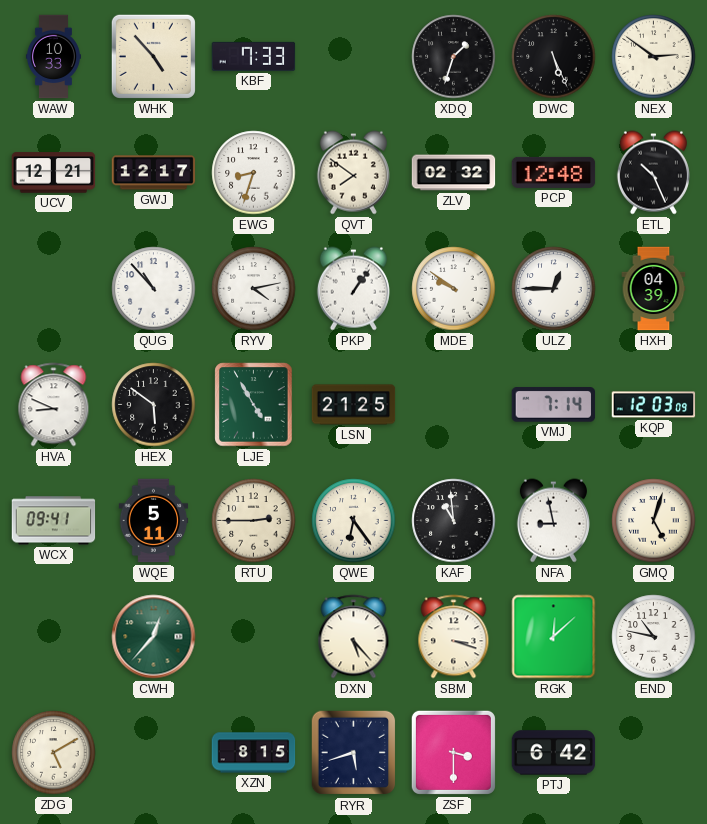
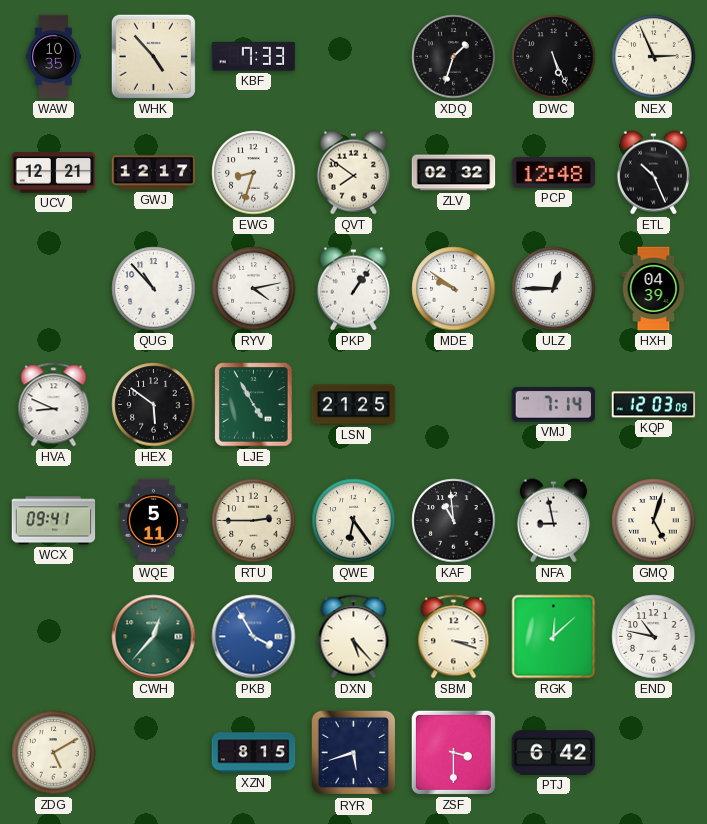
WAW: 10:33 -> 10:35
NEX: 2:51 -> 2:56
PKB: none -> 3:55
